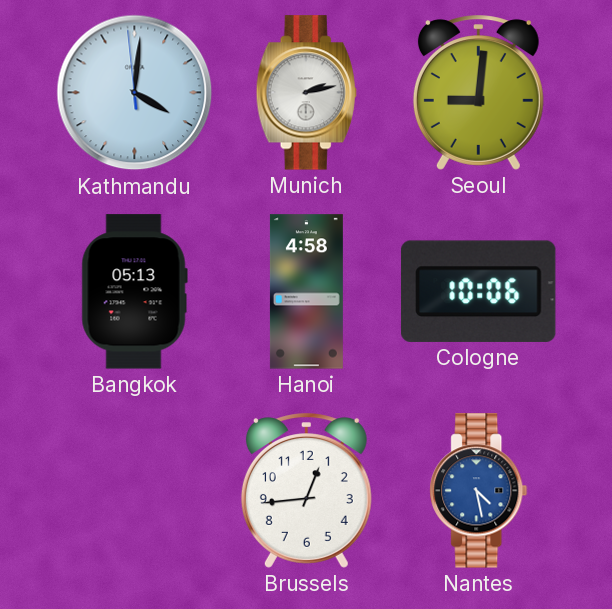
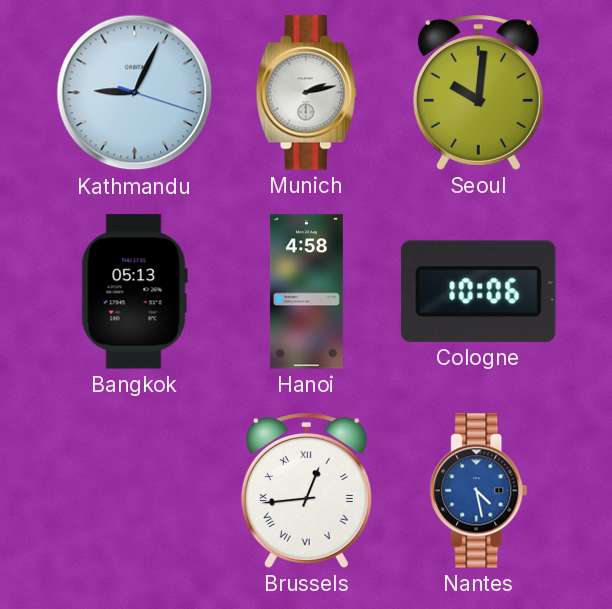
Kathmandu: 4:00 -> 9:04
Seoul: 9:01 -> 10:01
Brussels numerals: Arabic -> Roman
